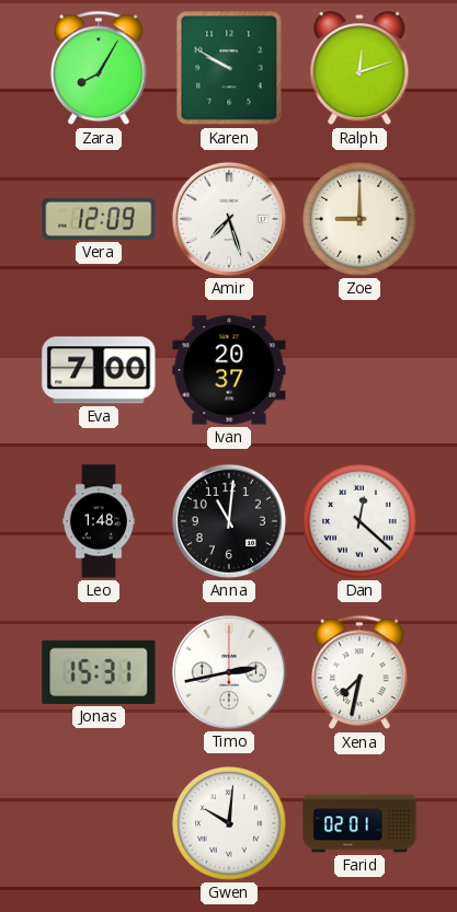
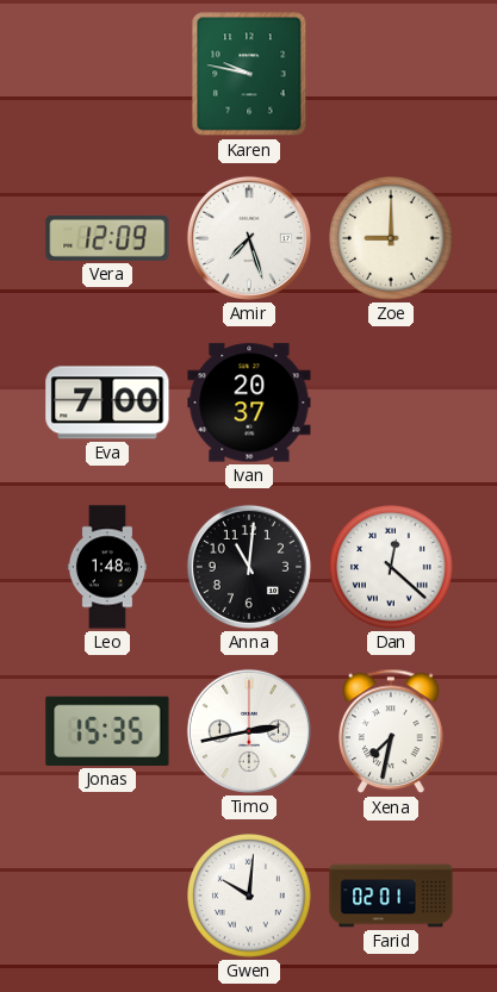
Zara: 8:05 -> none
Karen: 9:50 -> 9:47
Ralph: 12:12 -> none
Jonas: 15:31 -> 15:35
